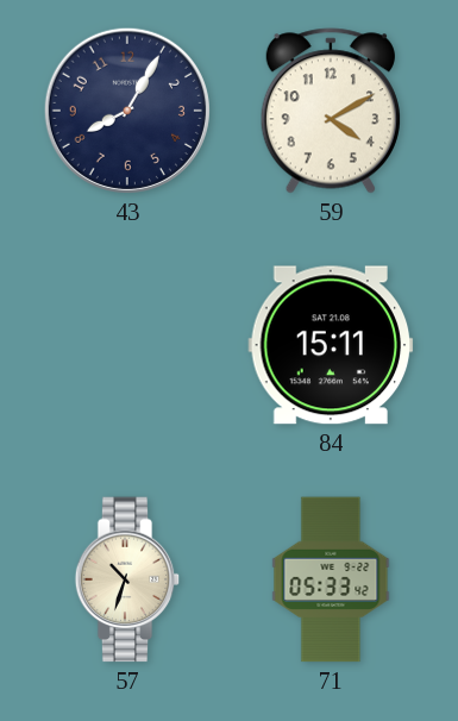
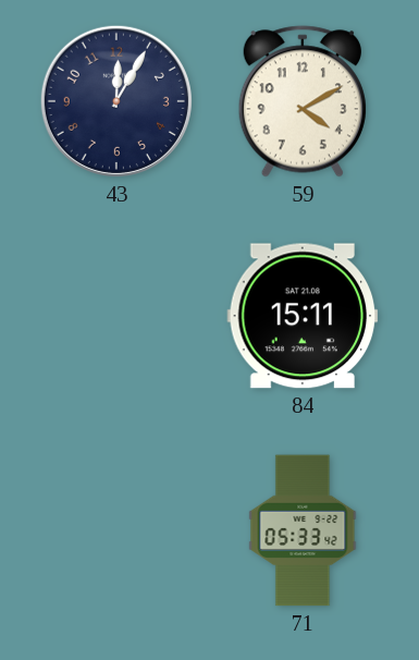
43: 8:05 -> 12:05
57: 10:33 -> none
